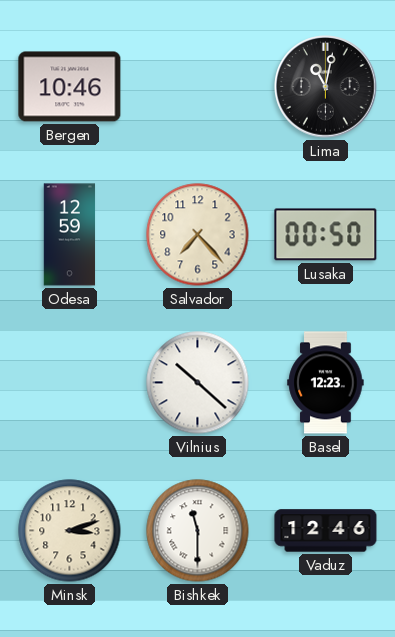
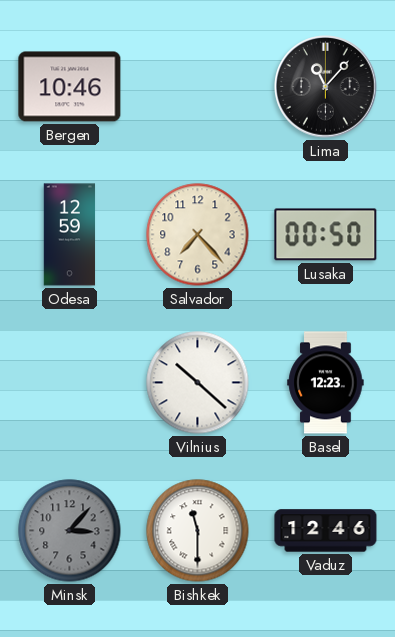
Lima: 11:02 -> 11:07
Minsk: 3:12 -> 3:07
Minsk dial: cream -> grey
